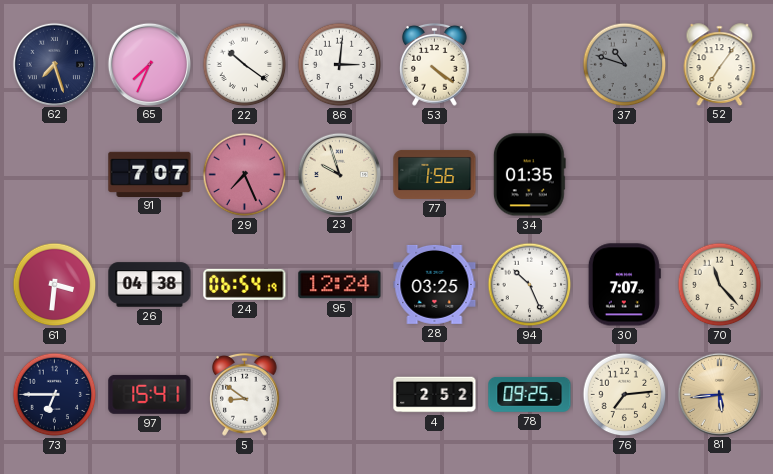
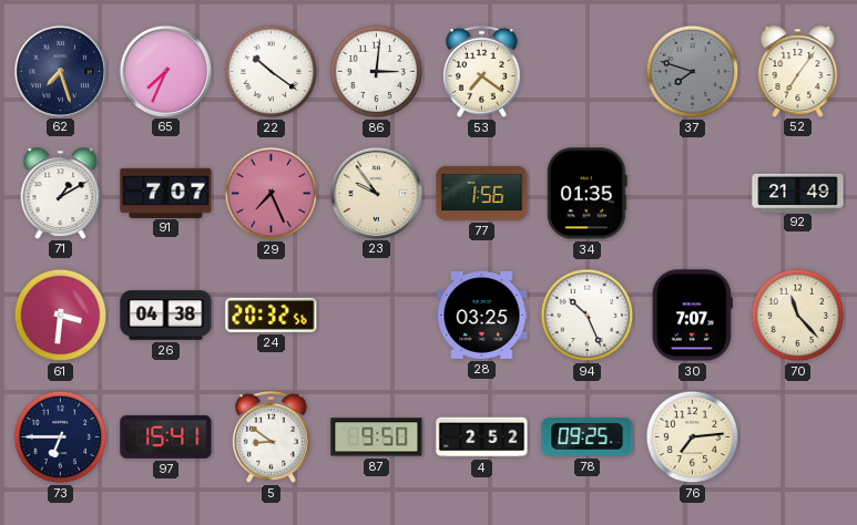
53: 4:21 -> 7:21
37: 10:48 -> 7:48
71: none -> 1:10
23: 9:57 -> 9:54
92: none -> 21:49
24: 06:54 -> 20:32
95: 12:24 -> none
87: none -> 9:50
81: 5:44 -> none
